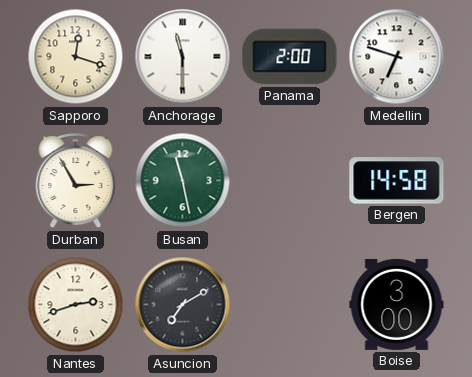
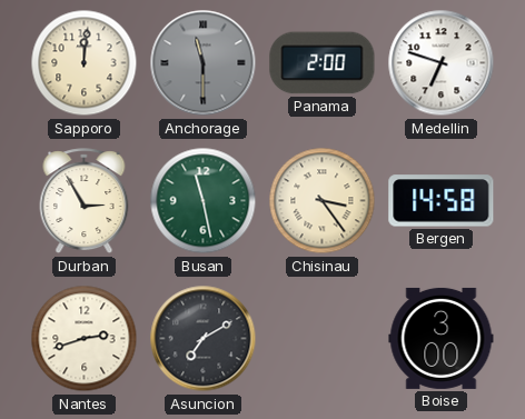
Sapporo: 12:18 -> 12:01
Anchorage dial: white -> grey
Chisinau: none -> 3:24
